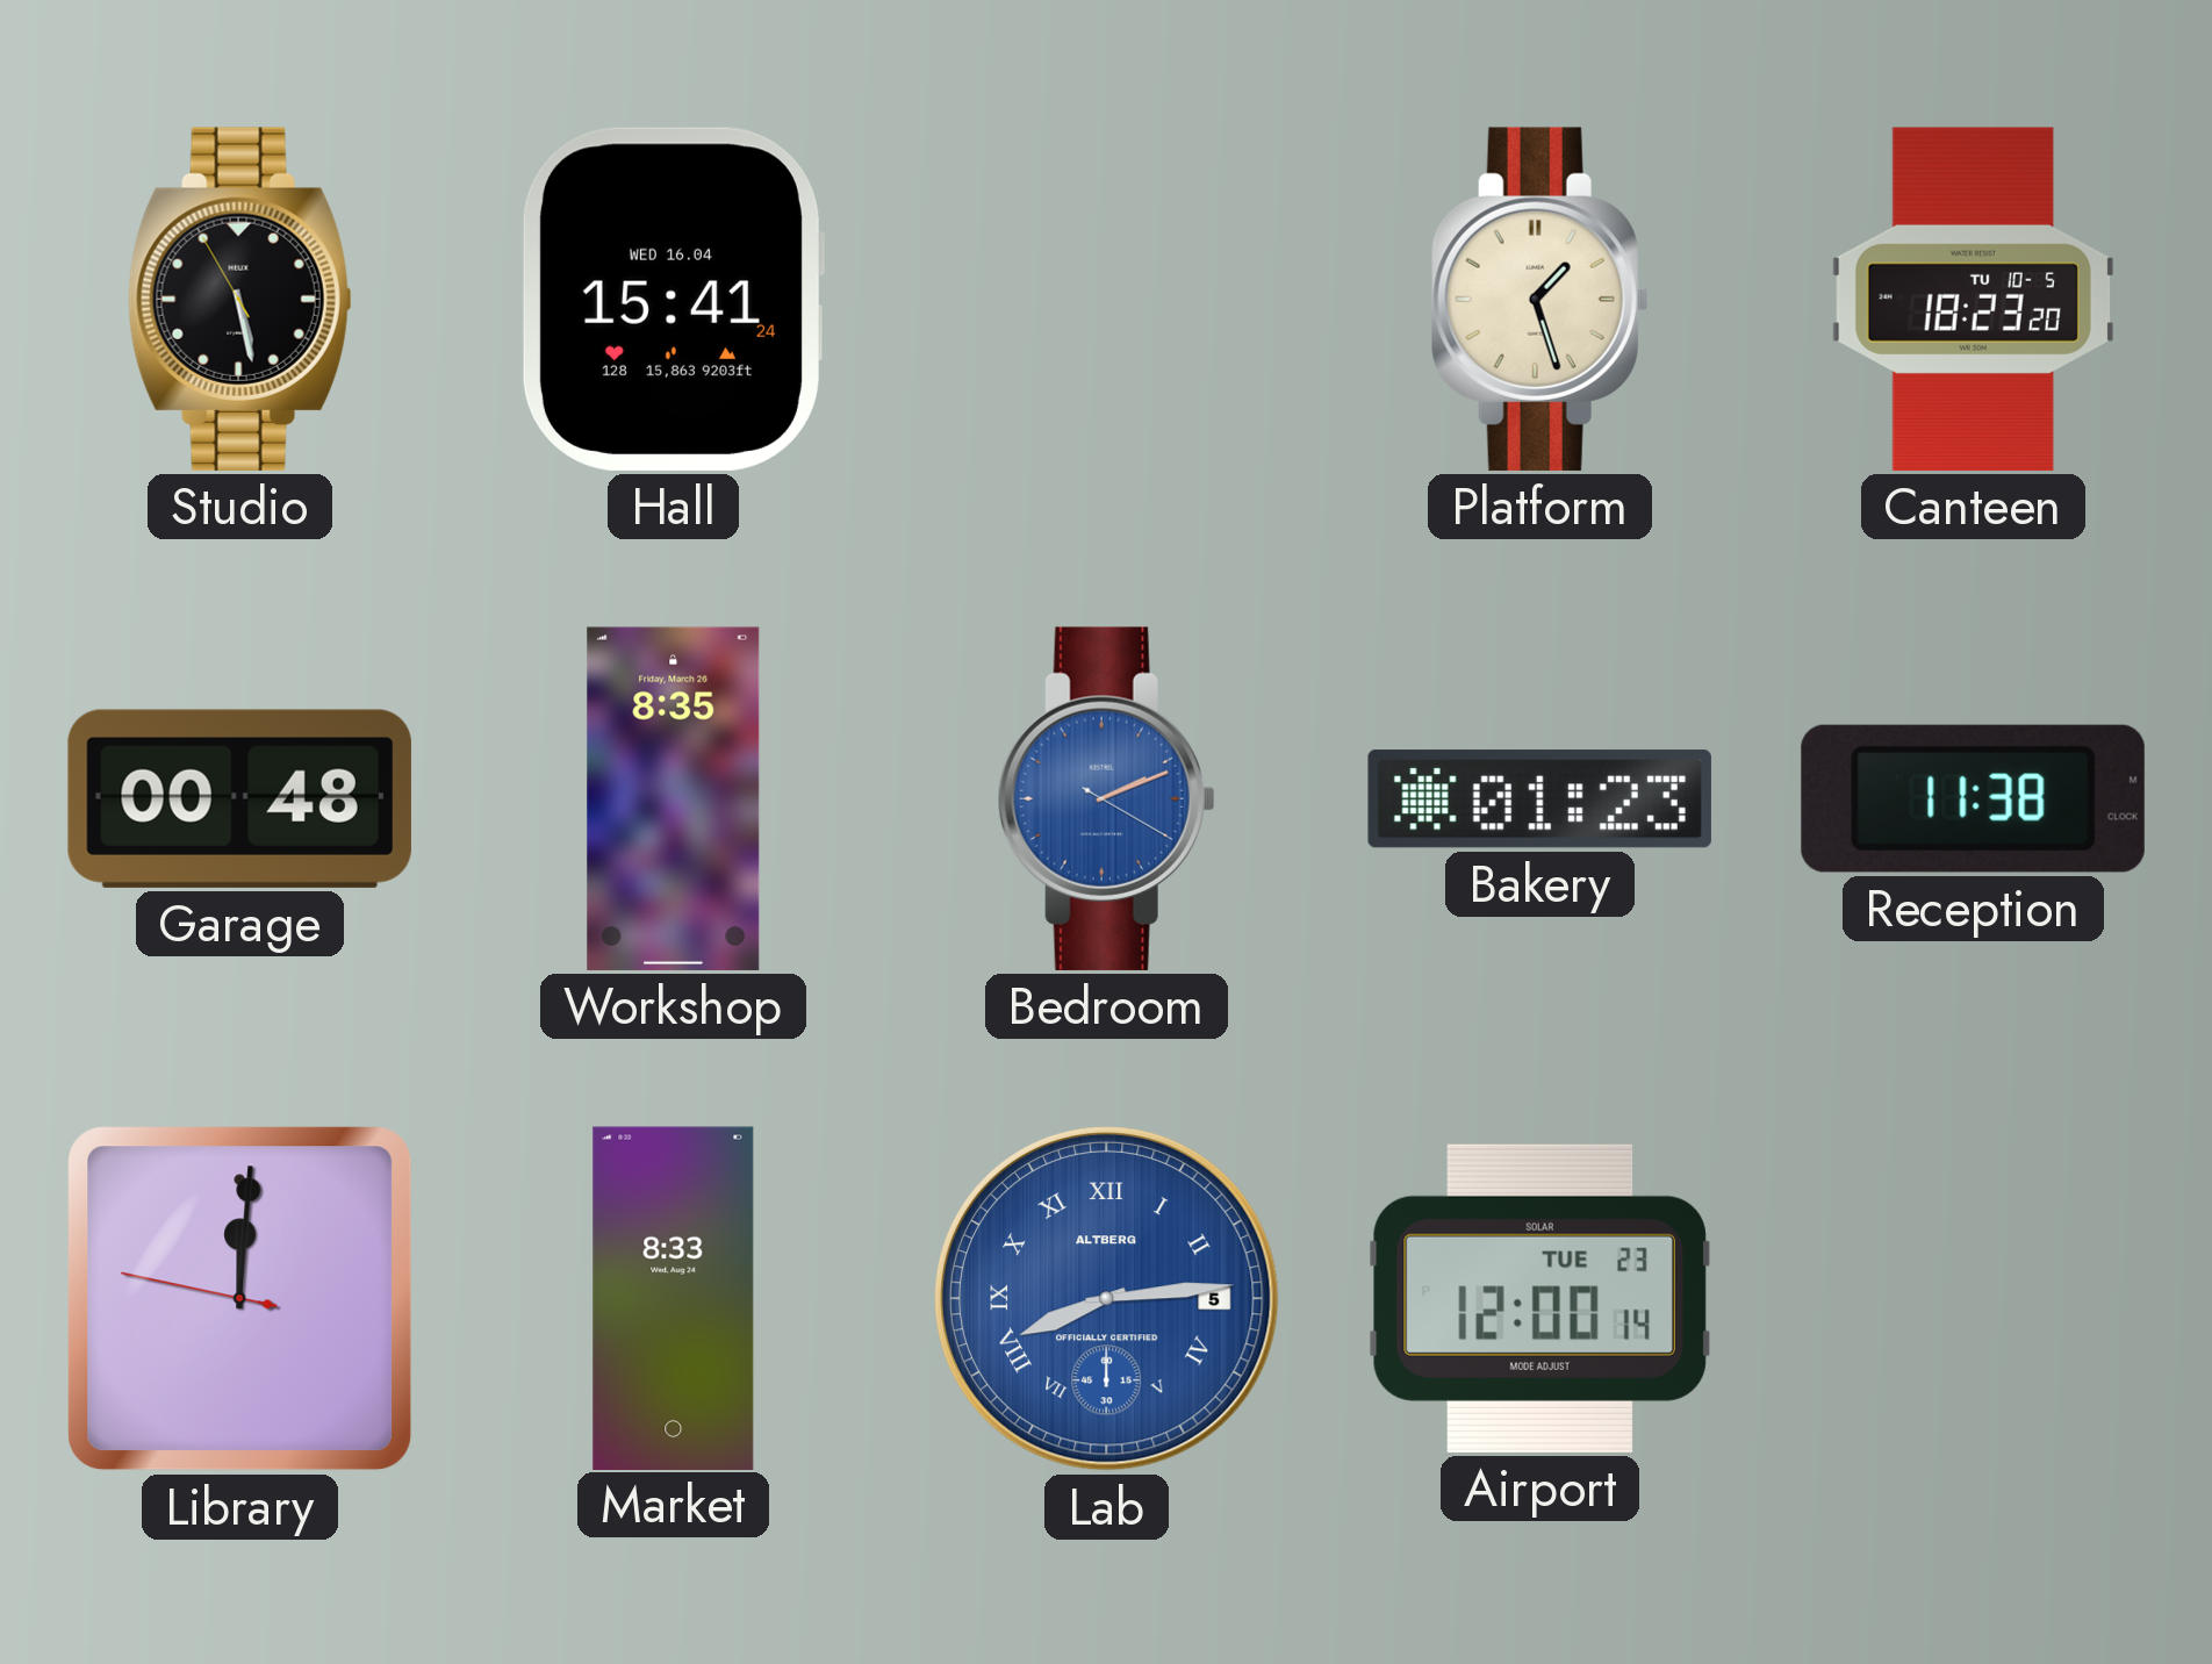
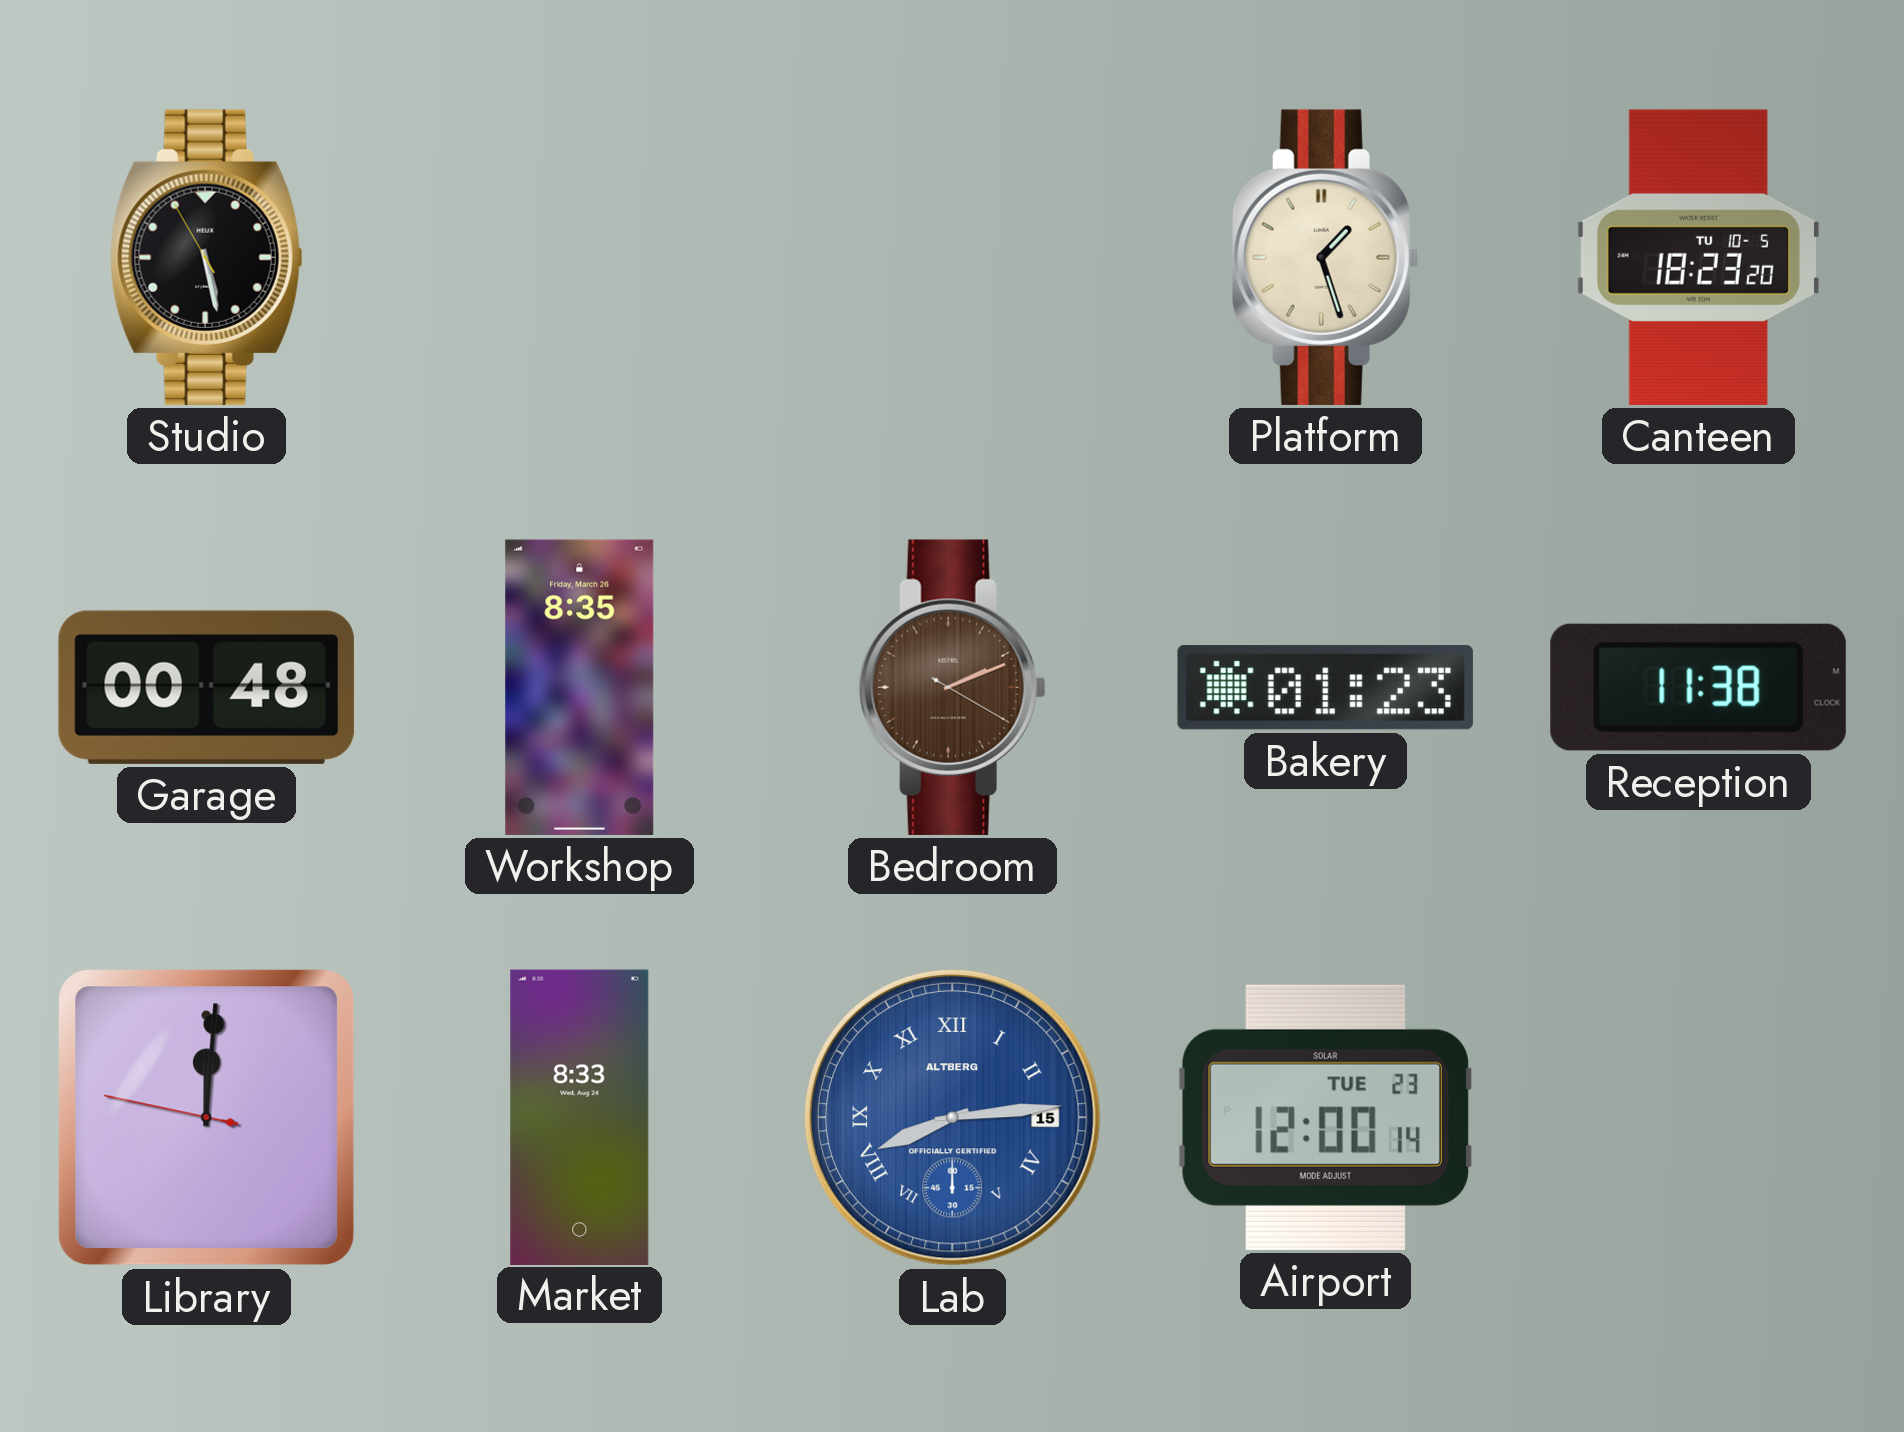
Hall: 15:41 -> none
Bedroom dial: blue -> brown
Lab date: 5 -> 15
